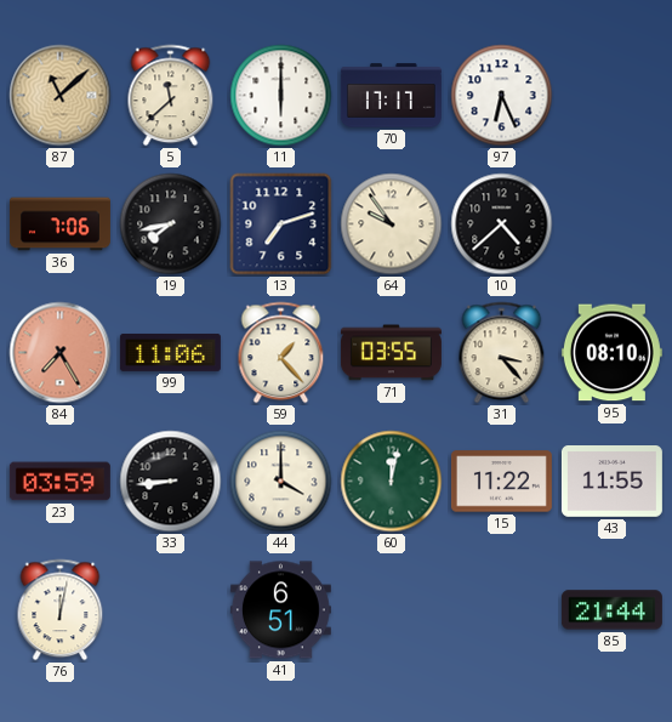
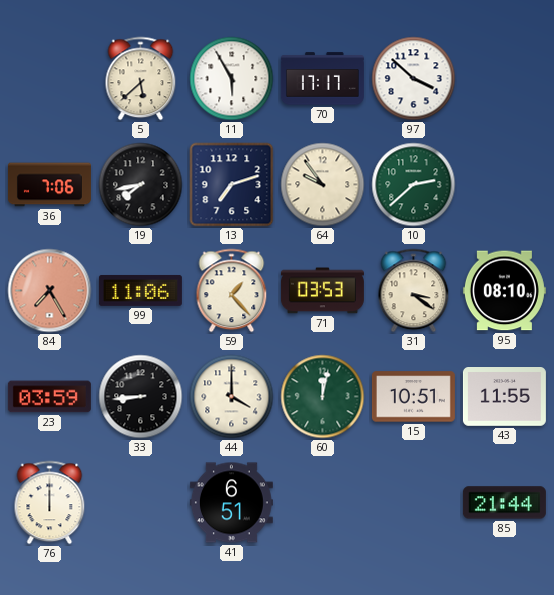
87: 11:08 -> none
5: 11:38 -> 5:38
11: 6:00 -> 5:55
97: 6:26 -> 3:52
10: 4:38 -> 2:38
10 dial: black -> green
71: 03:55 -> 03:53
31: 3:23 -> 3:21
15: 11:22 -> 10:51
76: 12:02 -> 12:00
